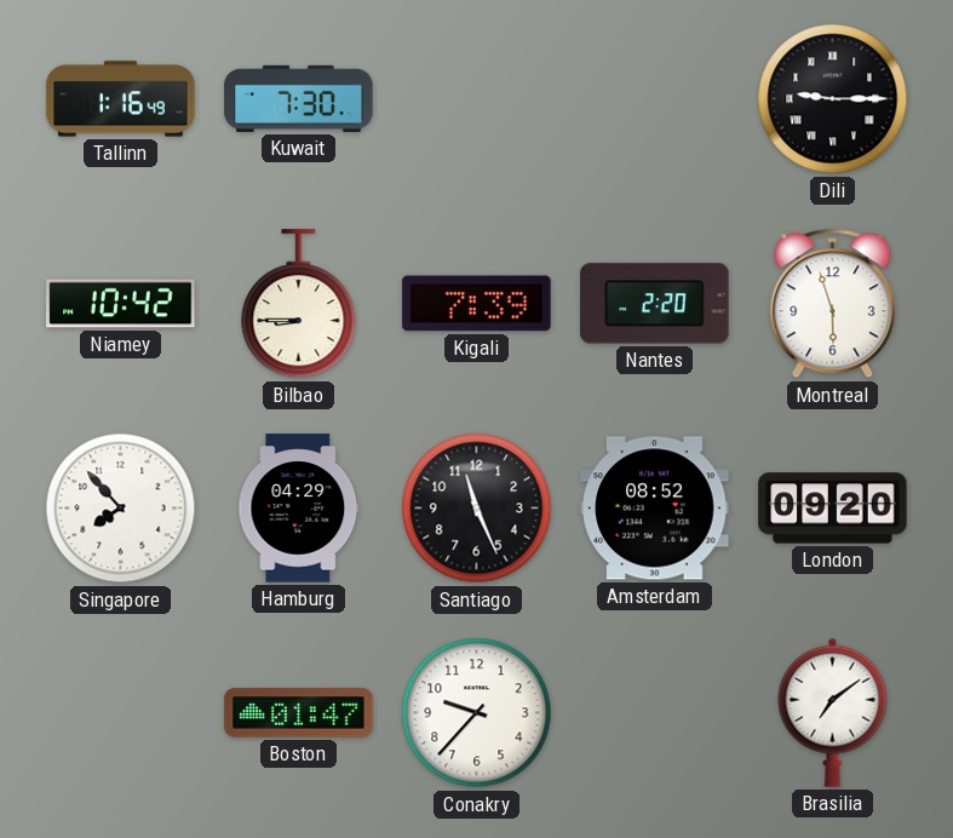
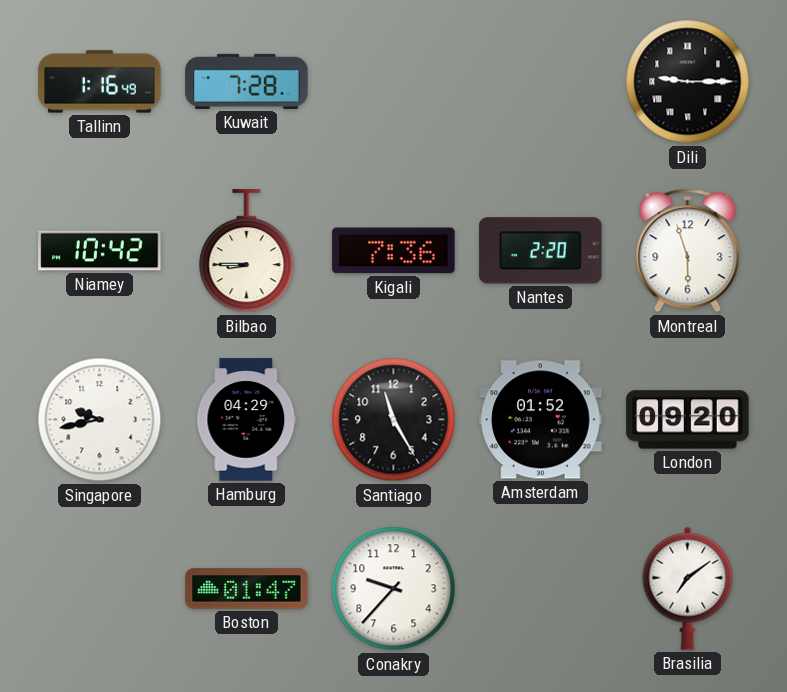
Kuwait: 7:30 -> 7:28
Kigali: 7:39 -> 7:36
Singapore: 7:53 -> 9:43
Santiago: 11:26 -> 11:25
Amsterdam: 08:52 -> 01:52
